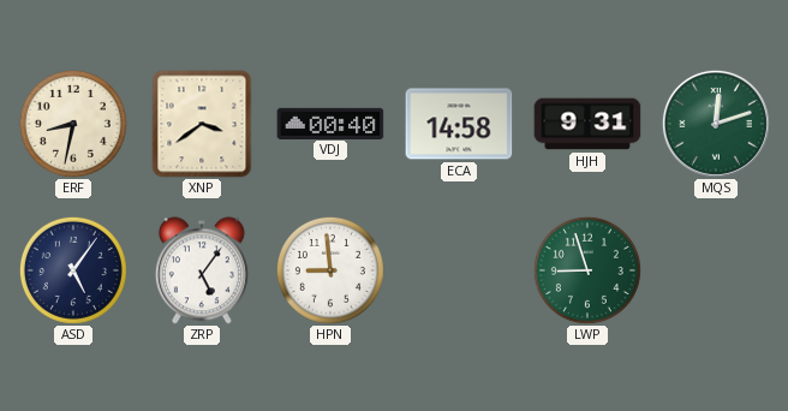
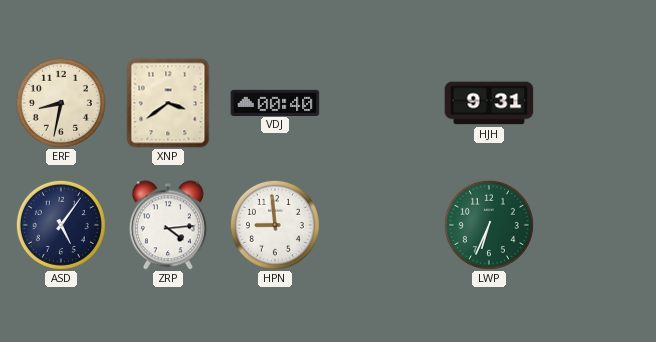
ECA: 14:58 -> none
MQS: 12:12 -> none
ZRP: 5:06 -> 4:14
LWP: 8:57 -> 6:34
